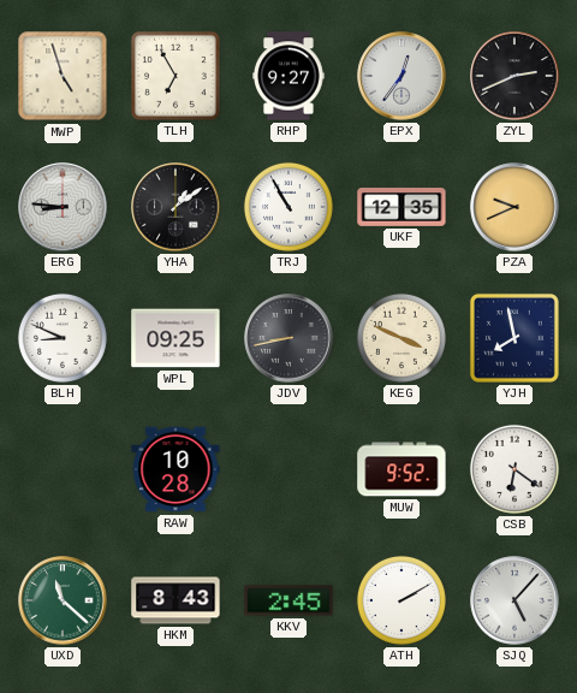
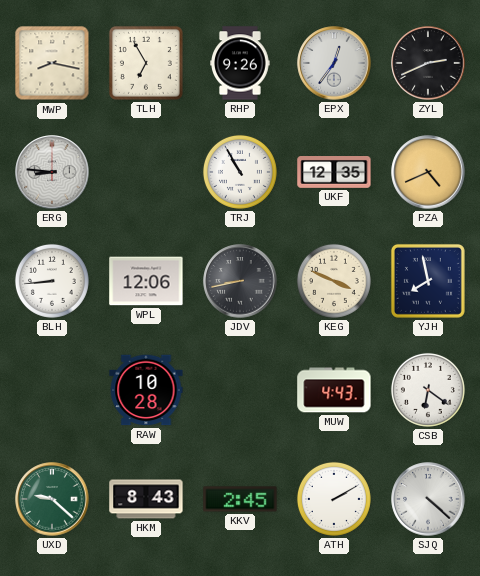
MWP: 4:57 -> 8:17
RHP: 9:27 -> 9:26
YHA: 1:09 -> none
PZA: 9:41 -> 4:41
BLH: 8:49 -> 8:44
WPL: 09:25 -> 12:06
MUW: 9:52 -> 4:43
UXD: 11:22 -> 9:22
SJQ: 5:07 -> 4:22
